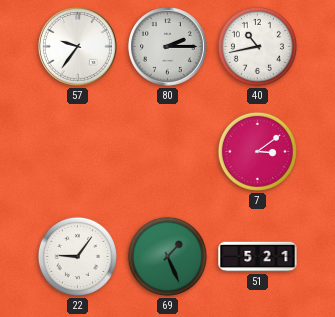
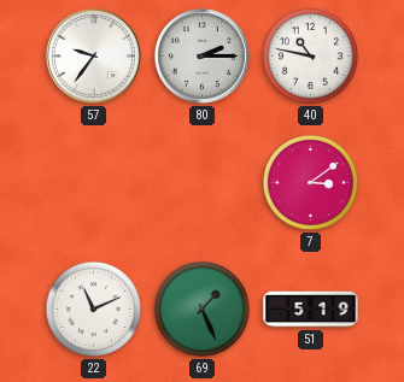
40: 10:43 -> 10:47
22: 9:06 -> 11:11
51: 5:21 -> 5:19
